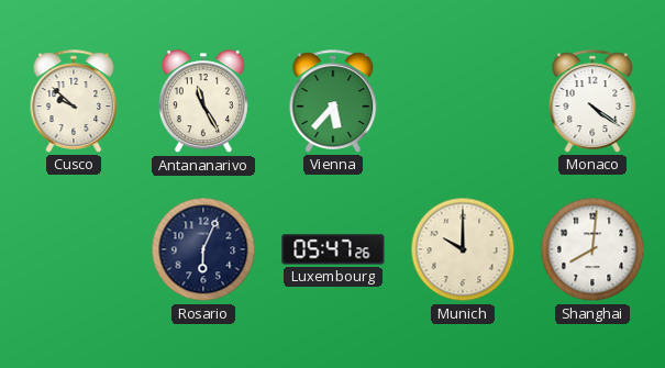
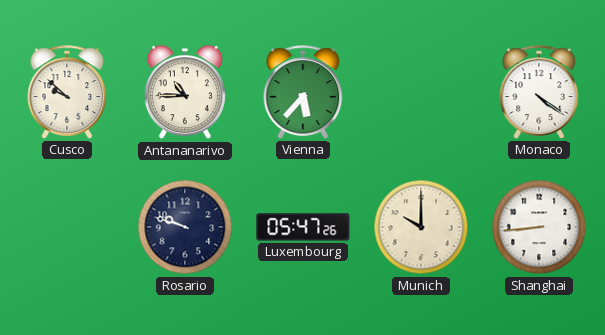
Antananarivo: 11:25 -> 10:45
Rosario: 6:04 -> 9:48
Shanghai: 8:01 -> 8:44
